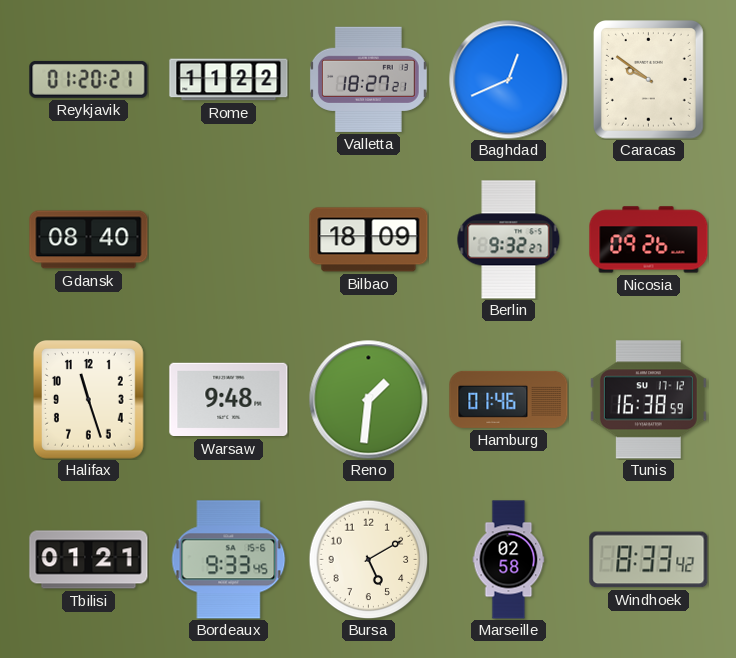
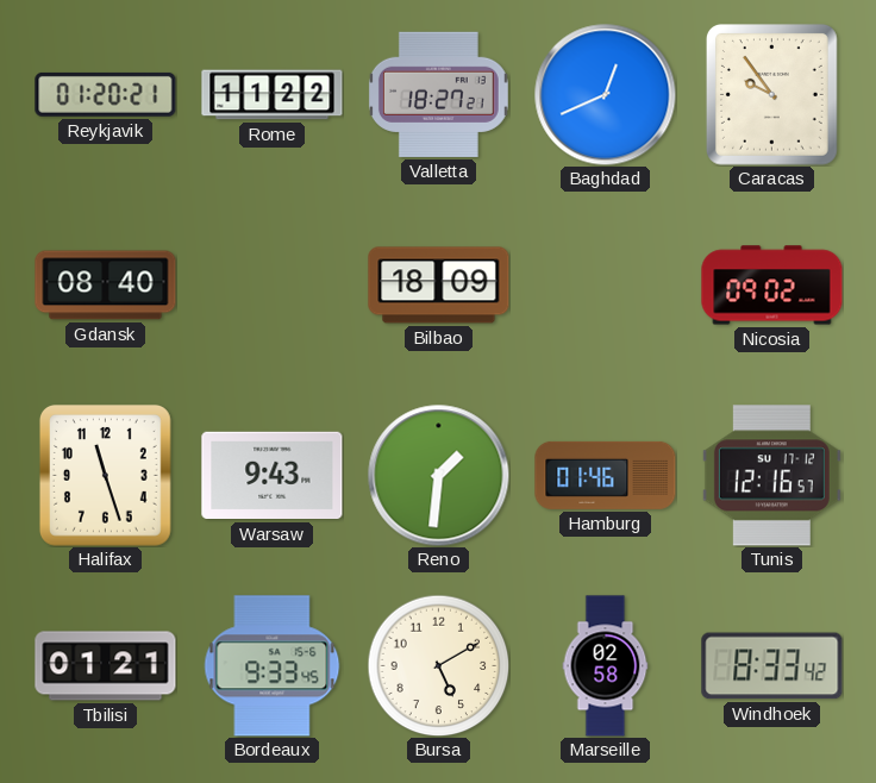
Caracas: 9:51 -> 9:54
Berlin: 9:32 -> none
Nicosia: 09:26 -> 09:02
Warsaw: 9:48 -> 9:43
Tunis: 16:38 -> 12:16
